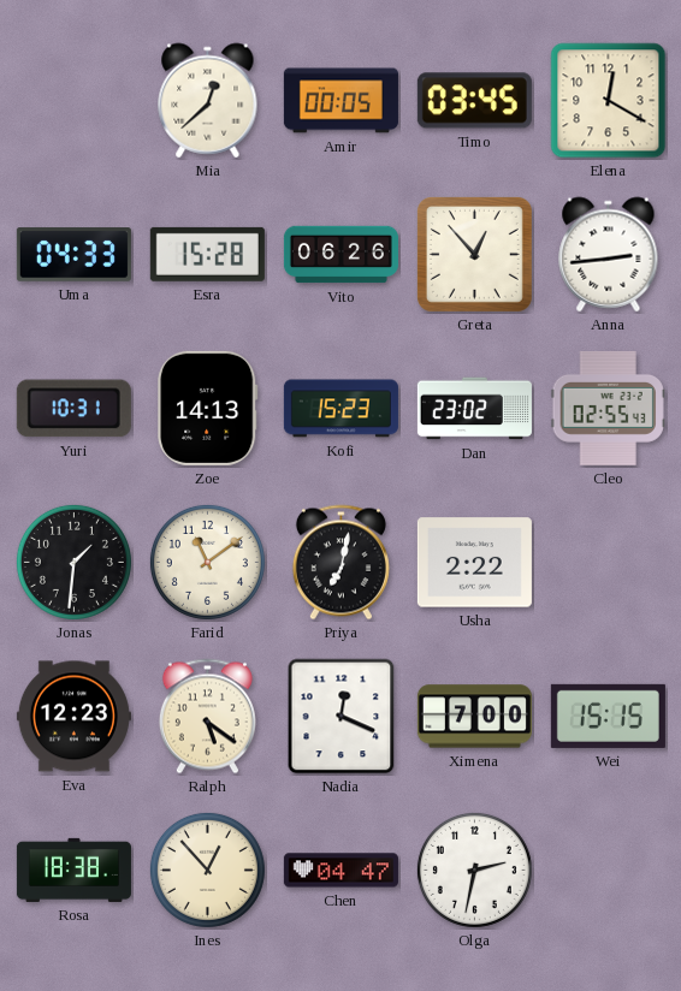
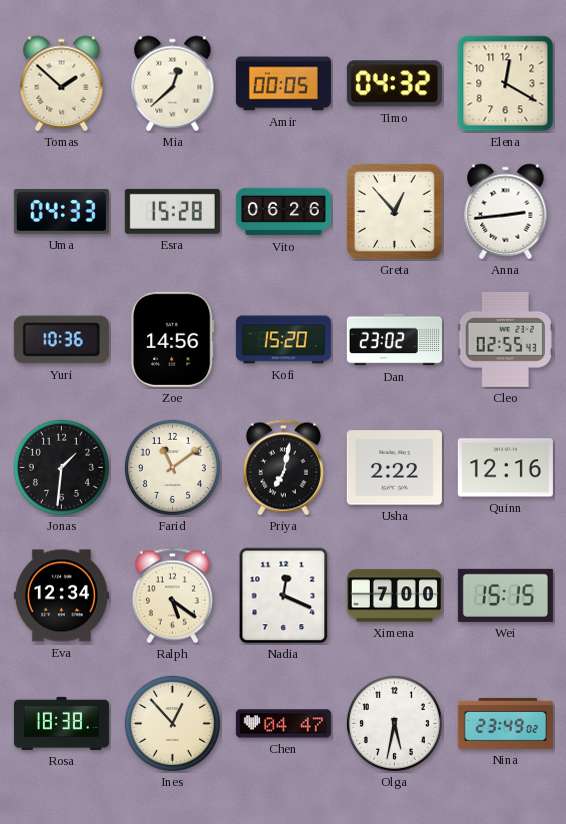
Tomas: none -> 1:52
Timo: 03:45 -> 04:32
Yuri: 10:31 -> 10:36
Zoe: 14:13 -> 14:56
Kofi: 15:23 -> 15:20
Quinn: none -> 12:16
Eva: 12:23 -> 12:34
Olga: 2:32 -> 5:32
Nina: none -> 23:49
